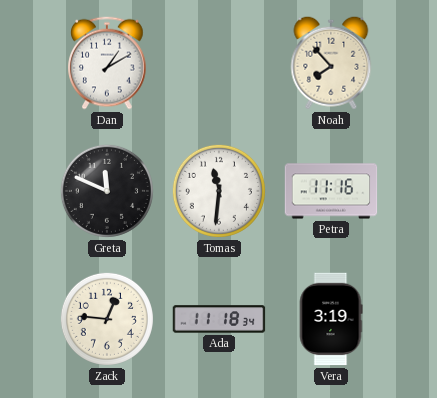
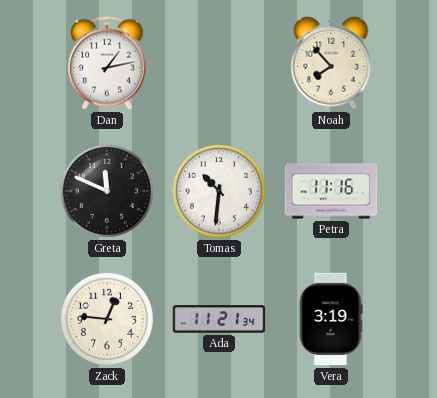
Dan: 1:10 -> 1:13
Tomas: 11:31 -> 10:31
Ada: 11:18 -> 11:21
